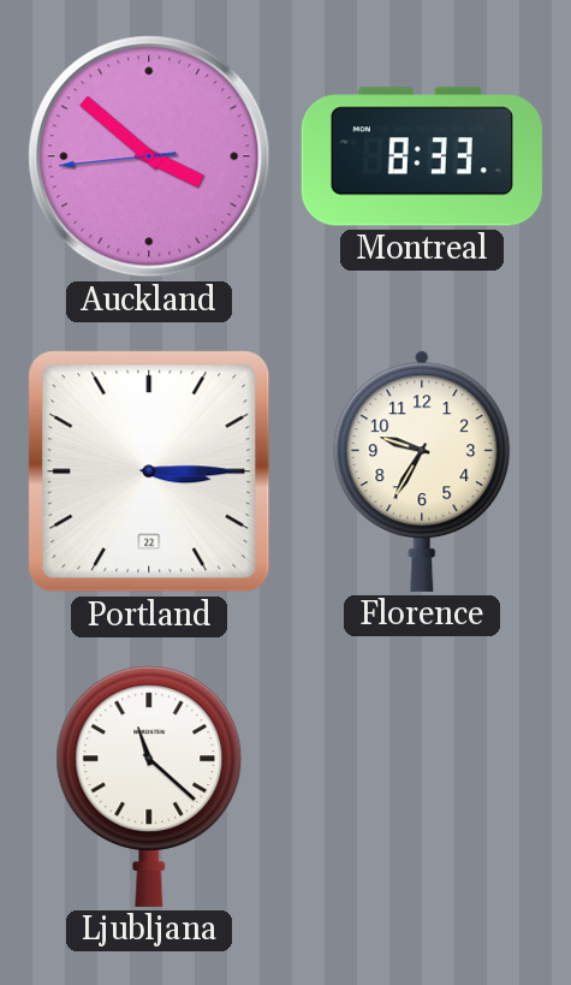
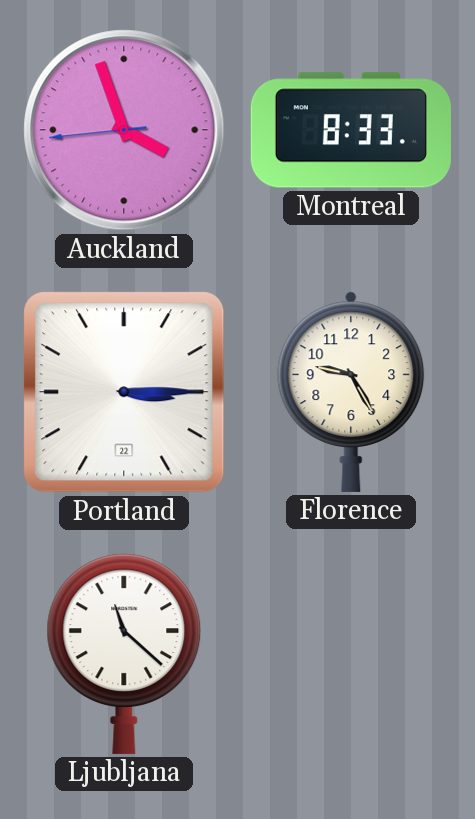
Auckland: 3:51 -> 3:56
Florence: 9:35 -> 9:25
